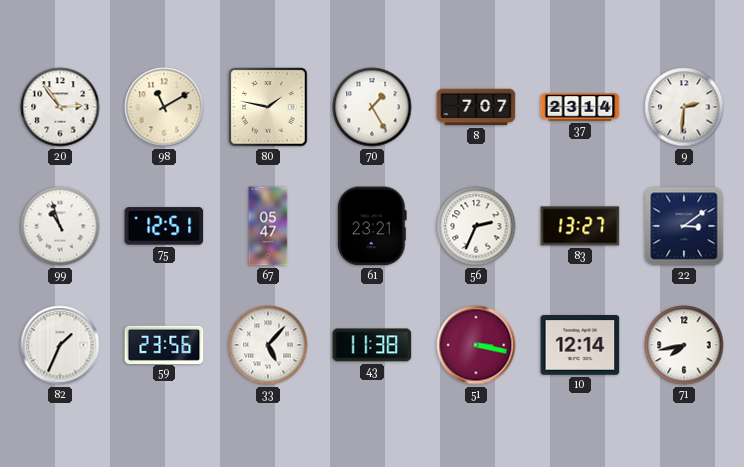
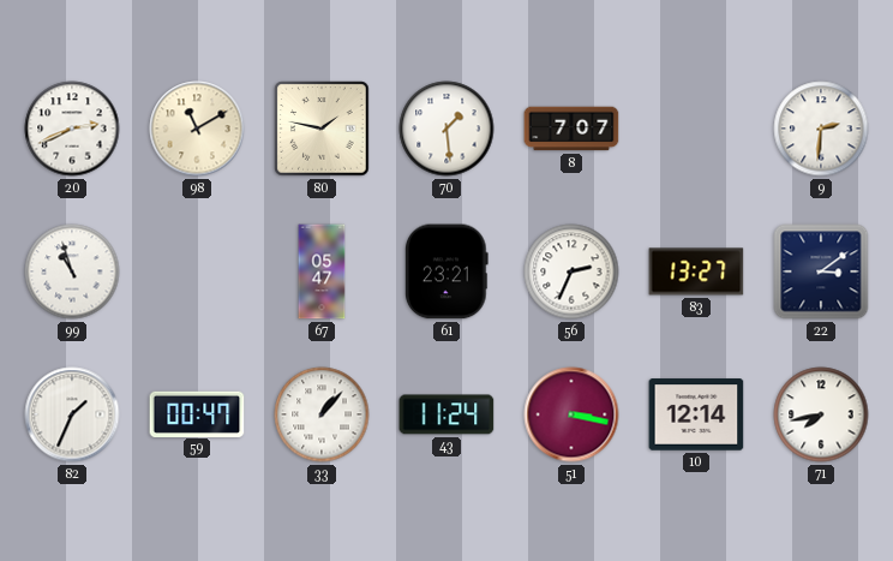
20: 2:54 -> 2:41
70: 1:25 -> 1:29
37: 23:14 -> none
75: 12:51 -> none
59: 23:56 -> 00:47
33: 5:07 -> 1:07
43: 11:38 -> 11:24
